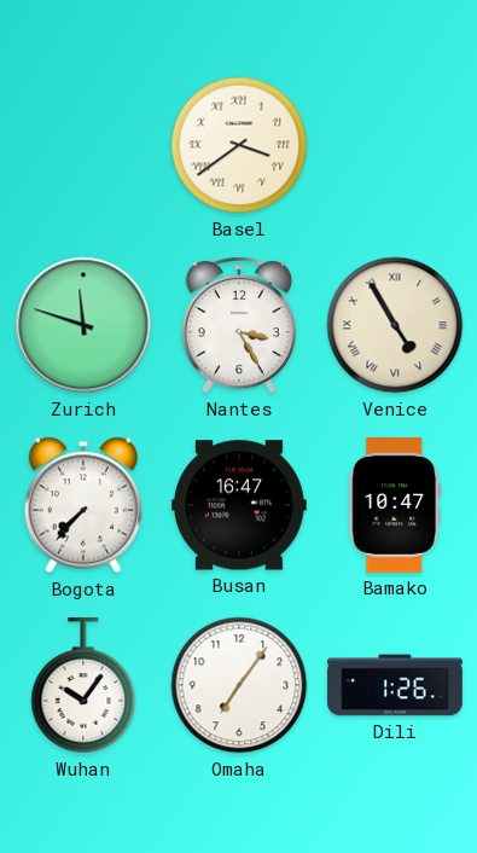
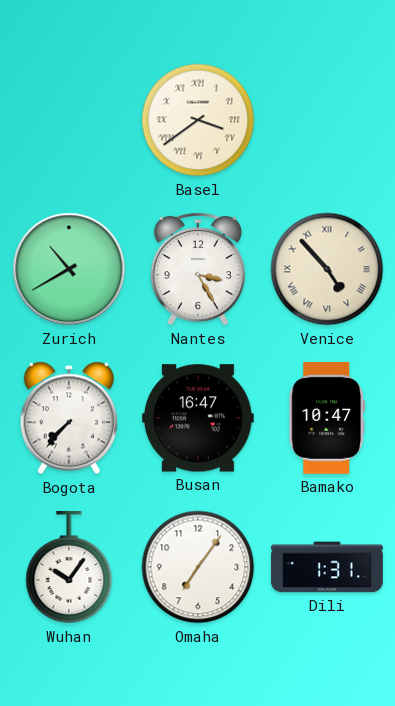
Zurich: 11:48 -> 10:40
Venice: 4:55 -> 4:53
Dili: 1:26 -> 1:31
